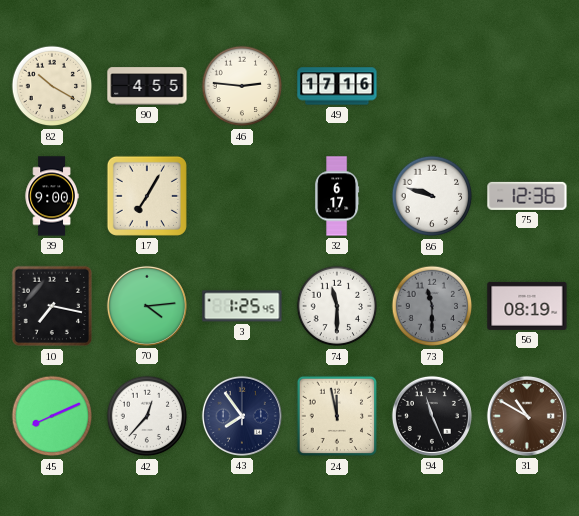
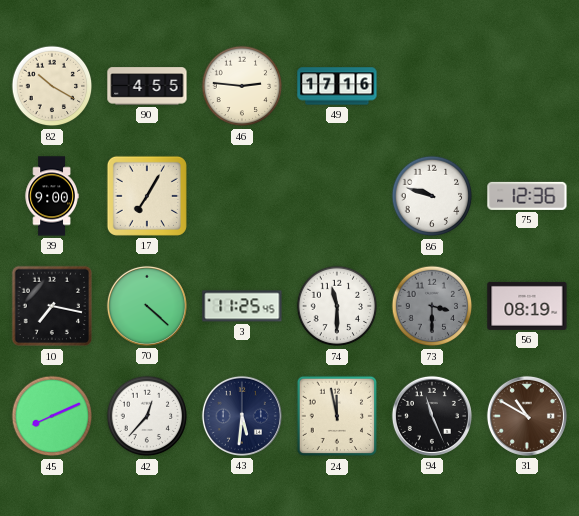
32: 6:17 -> none
70: 4:14 -> 4:22
3: 1:25 -> 11:25
73: 11:30 -> 3:30
43: 7:54 -> 5:31
